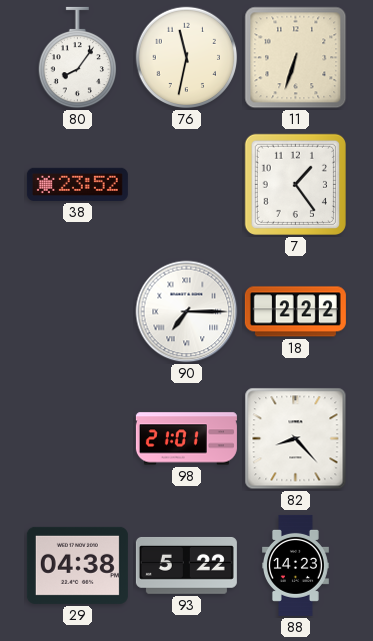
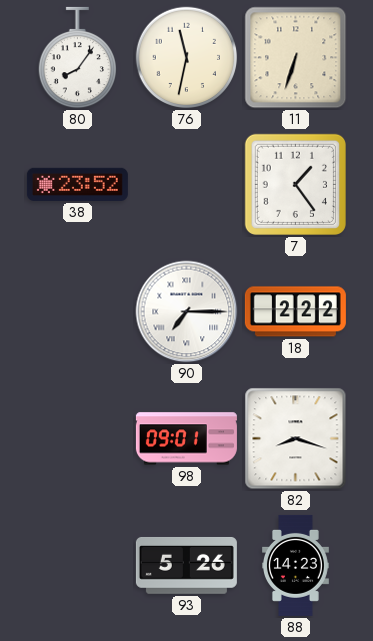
98: 21:01 -> 09:01
82: 8:23 -> 8:18
29: 04:38 -> none
93: 5:22 -> 5:26
